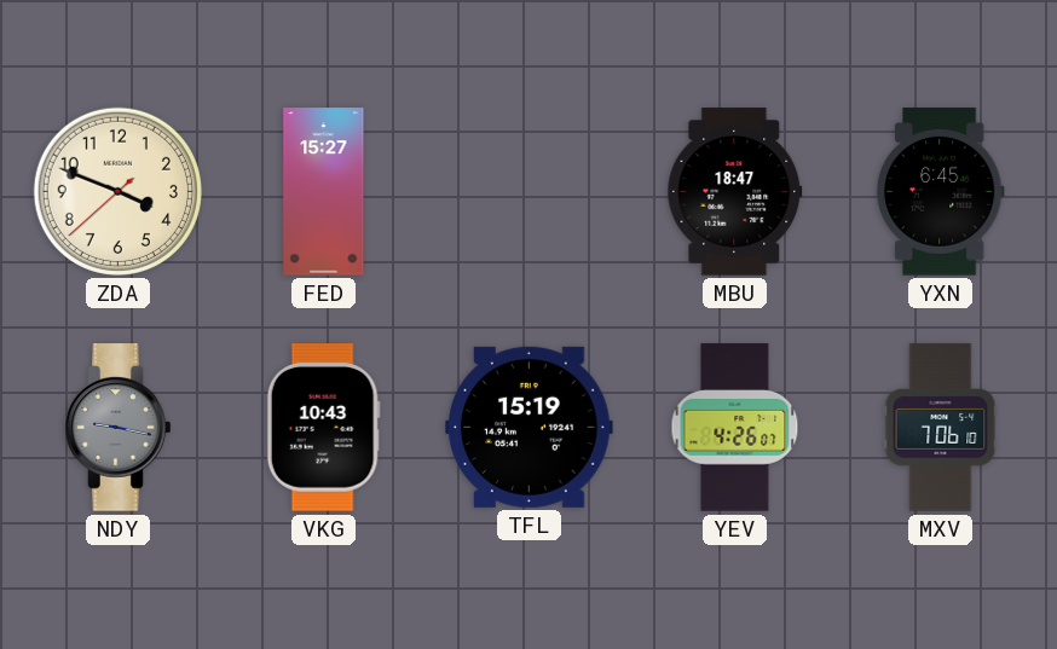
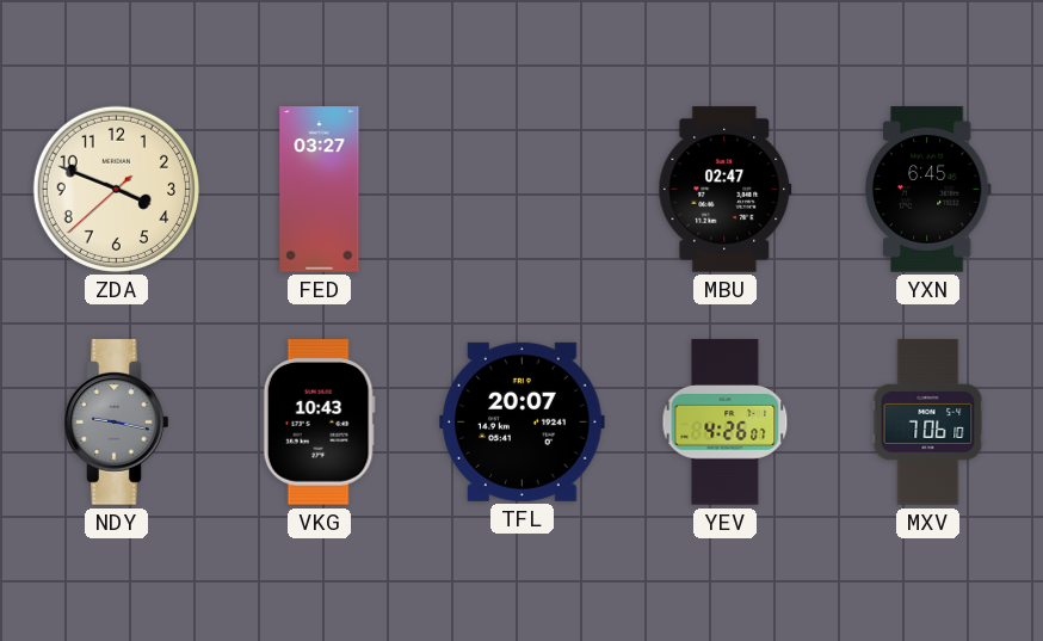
FED: 15:27 -> 03:27
MBU: 18:47 -> 02:47
TFL: 15:19 -> 20:07
